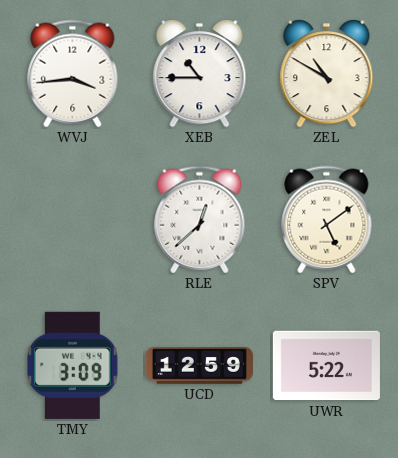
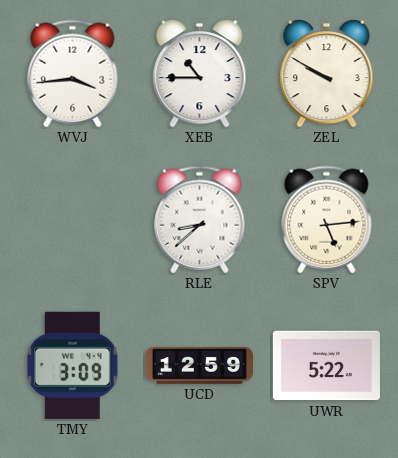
ZEL: 10:50 -> 9:50
RLE: 12:38 -> 8:38
SPV: 5:09 -> 5:14
